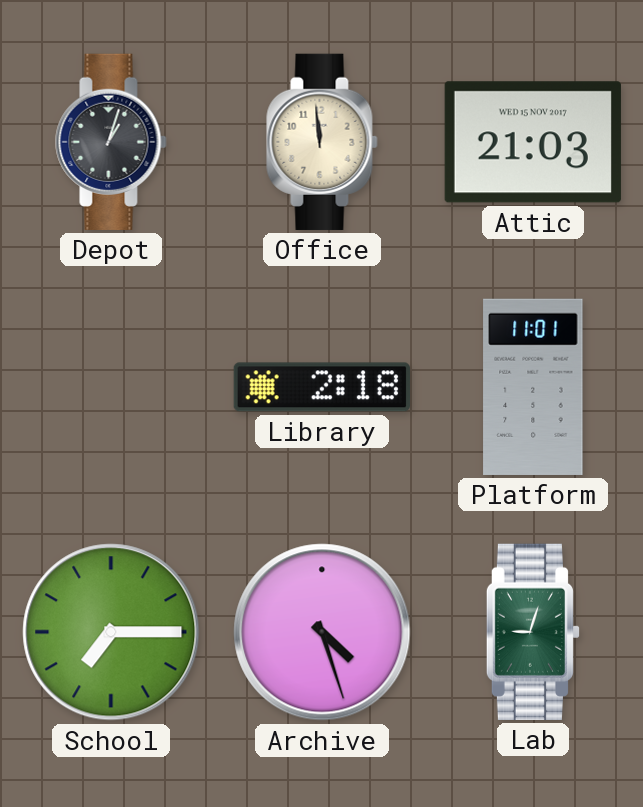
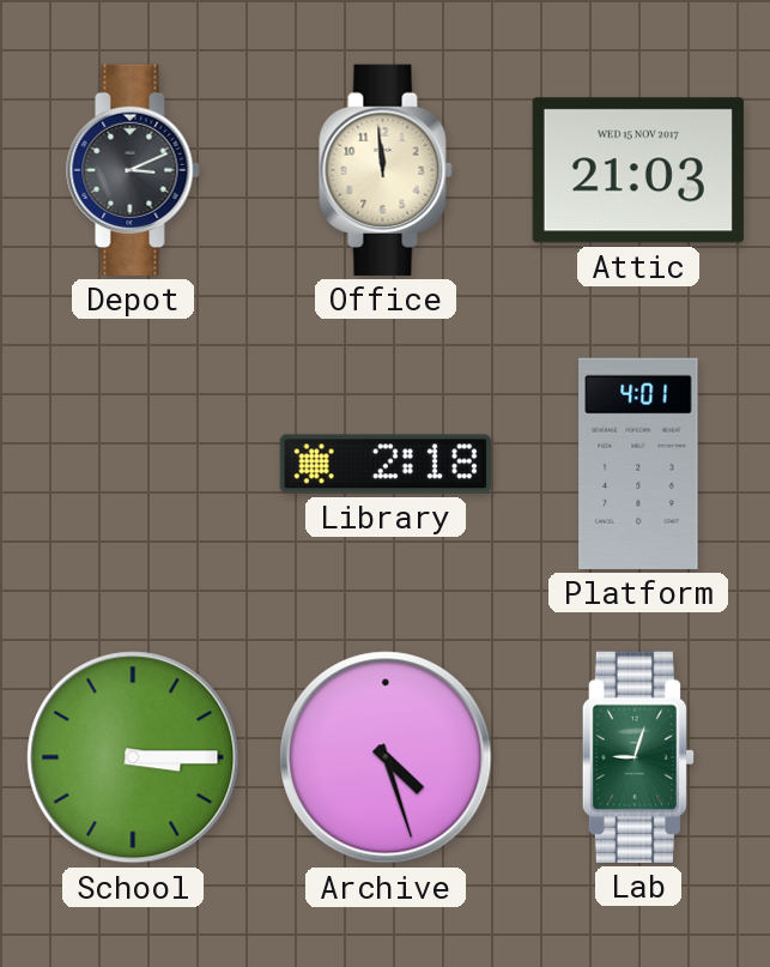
Depot: 1:03 -> 3:11
Platform: 11:01 -> 4:01
School: 7:15 -> 3:15
